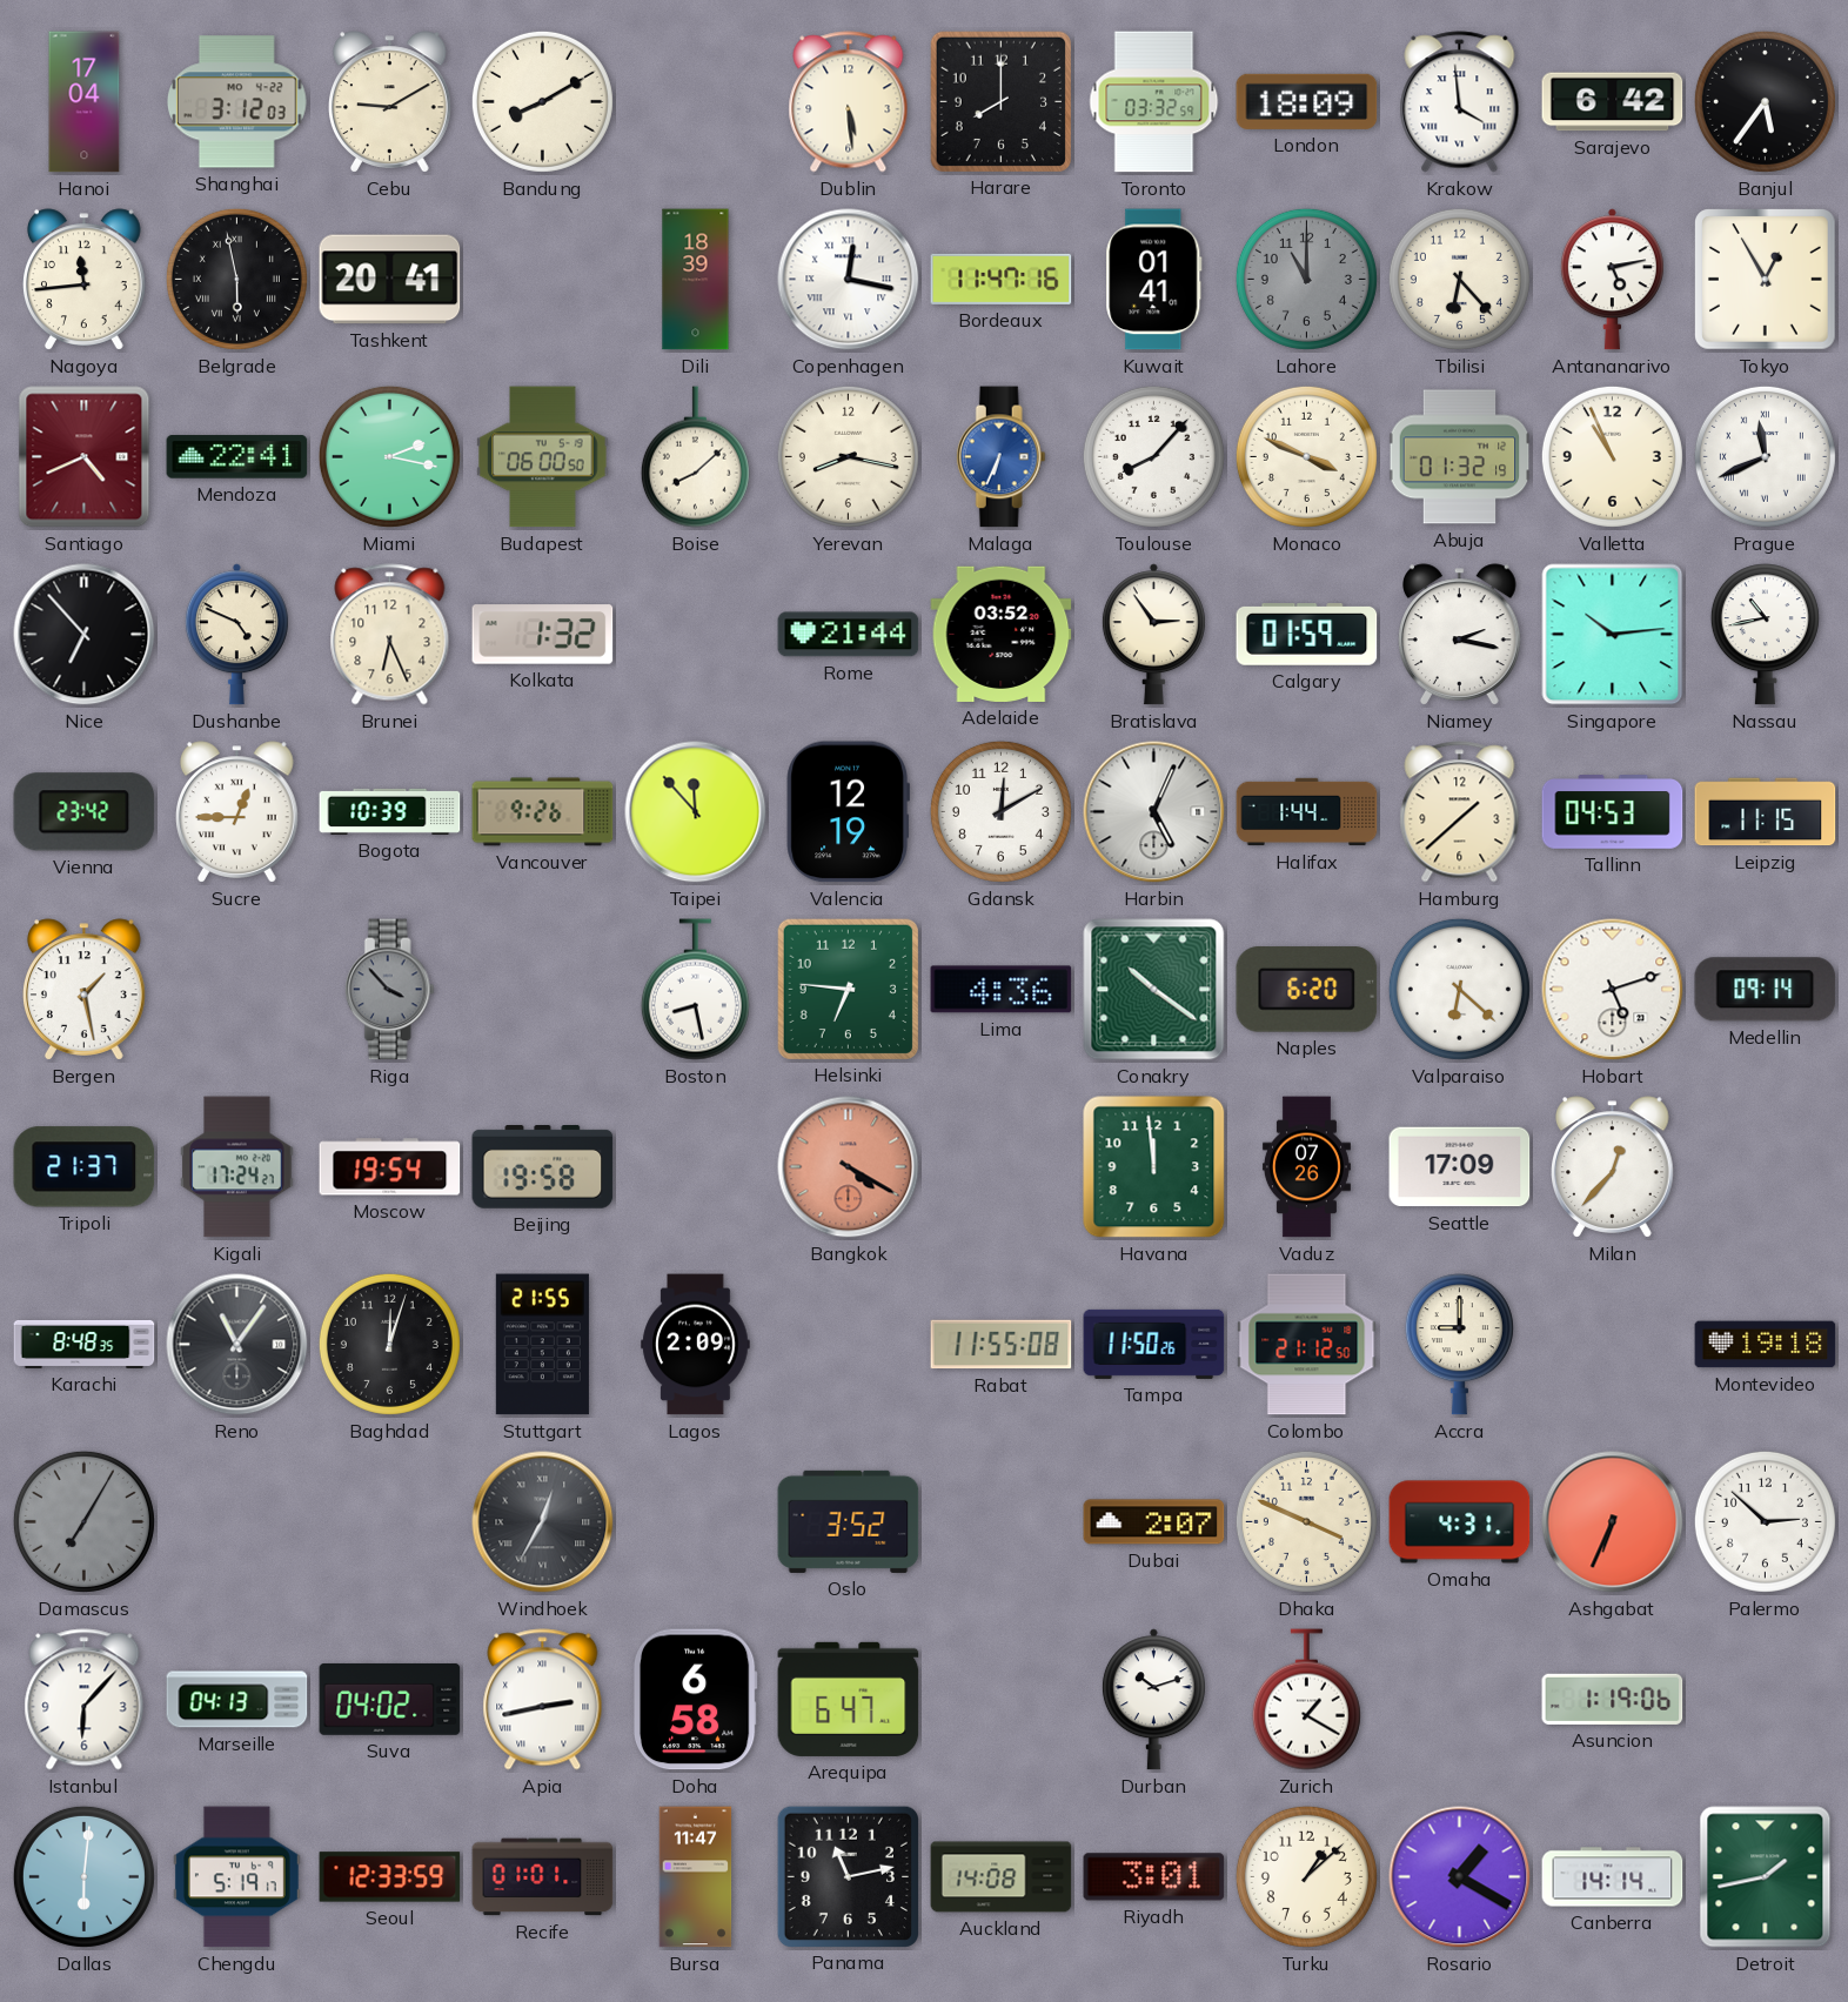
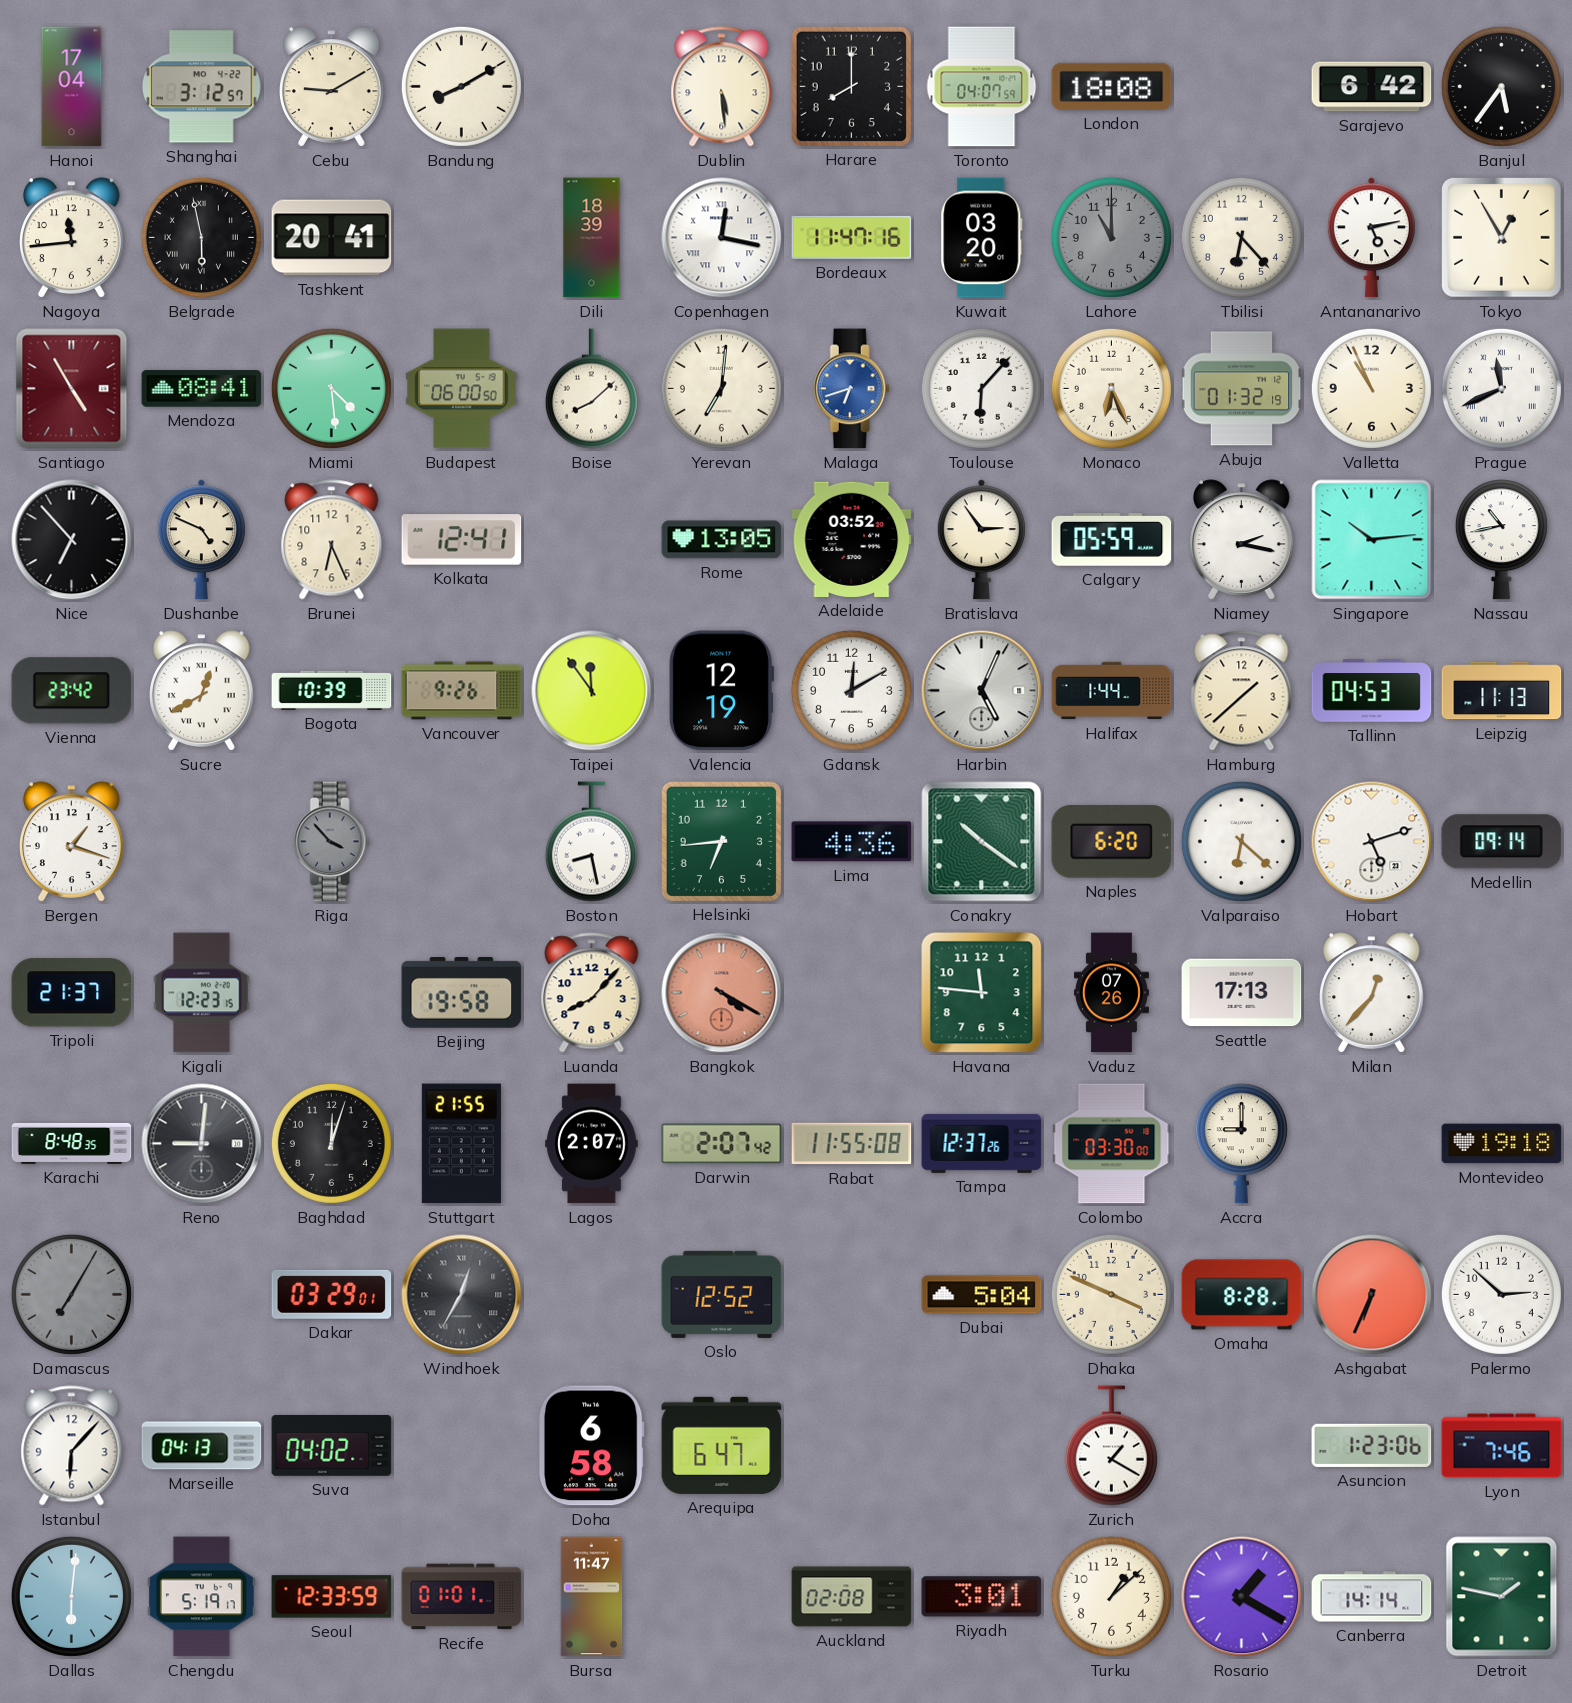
Shanghai: 3:12:03 -> 3:12:57
Toronto: 03:32 -> 04:07
London: 18:09 -> 18:08
Krakow: 3:59 -> none
Kuwait: 01:41 -> 03:20
Santiago: 4:41 -> 4:55
Mendoza: 22:41 -> 08:41
Miami: 2:17 -> 4:29
Yerevan: 8:17 -> 7:01
Malaga: 6:34 -> 6:42
Toulouse: 8:07 -> 6:07
Monaco: 3:49 -> 6:26
Kolkata: 1:32 -> 12:41
Rome: 21:44 -> 13:05
Calgary: 01:59 -> 05:59
Sucre: 12:45 -> 12:40
Taipei: 11:53 -> 11:54
Leipzig: 11:15 -> 11:13
Bergen: 1:28 -> 1:18
Helsinki: 6:46 -> 6:44
Kigali: 17:24 -> 12:23
Moscow: 19:54 -> none
Luanda: none -> 8:07
Havana: 11:59 -> 11:46
Seattle: 17:09 -> 17:13
Reno: 11:06 -> 9:01
Lagos: 2:09 -> 2:07
Darwin: none -> 2:07
Tampa: 11:50 -> 12:37
Colombo: 21:12 -> 03:30
Dakar: none -> 03:29
Oslo: 3:52 -> 12:52
Dubai: 2:07 -> 5:04
Omaha: 4:31 -> 8:28
Apia: 2:43 -> none
Durban: 10:12 -> none
Asuncion: 1:19 -> 1:23
Lyon: none -> 7:46
Panama: 11:13 -> none
Auckland: 14:08 -> 02:08
Detroit: 1:43 -> 1:47
